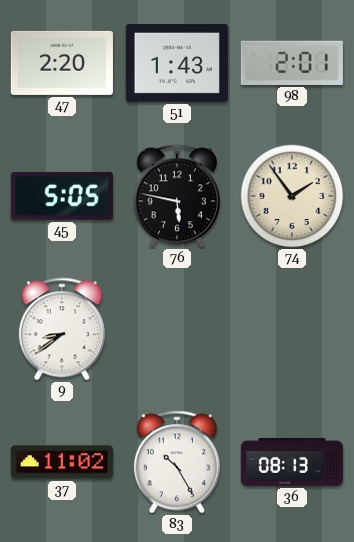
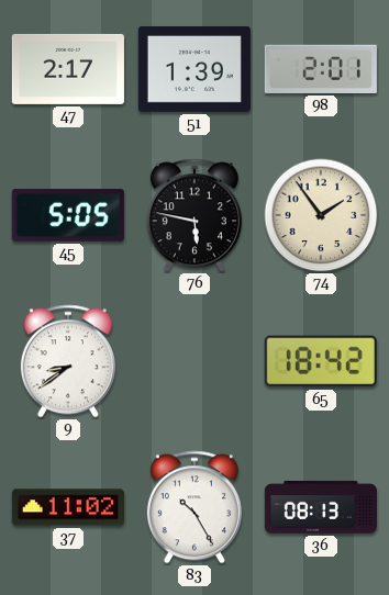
47: 2:20 -> 2:17
51: 1:43 -> 1:39
65: none -> 18:42
